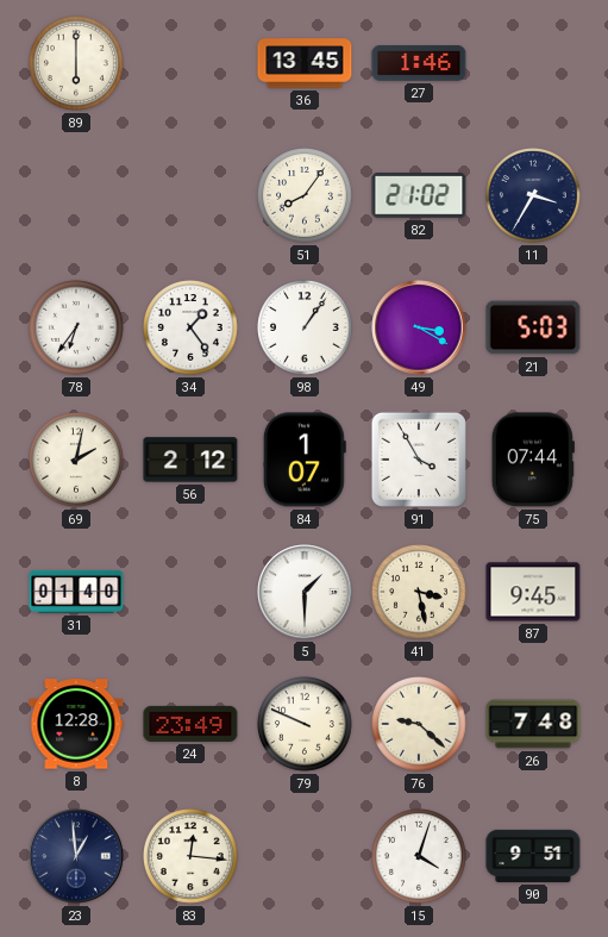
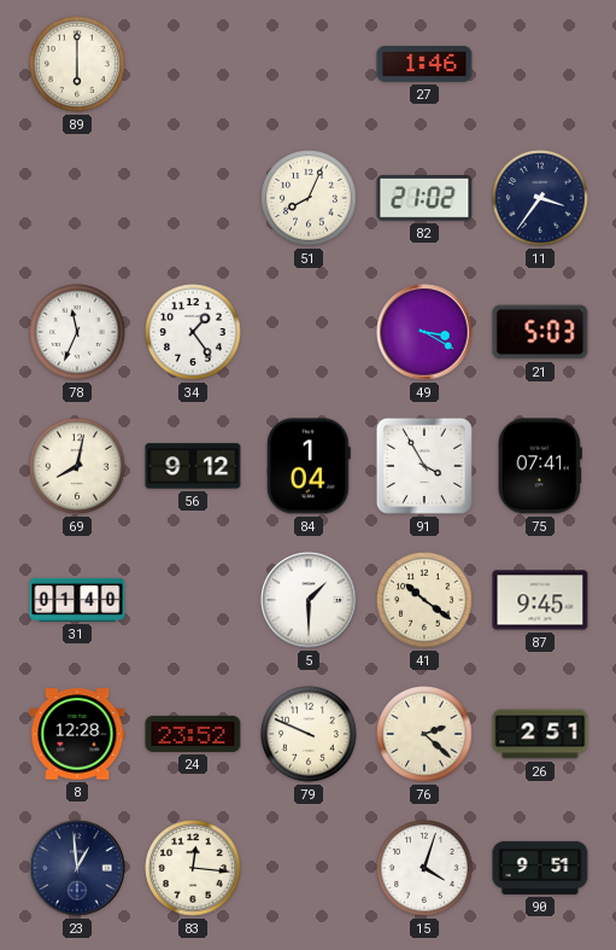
36: 13:45 -> none
51: 8:06 -> 8:04
11: 3:35 -> 3:36
78: 6:36 -> 11:34
98: 1:06 -> none
69: 2:02 -> 8:02
56: 2:12 -> 9:12
84: 1:07 -> 1:04
75: 07:44 -> 07:41
41: 3:28 -> 10:21
24: 23:49 -> 23:52
76: 9:22 -> 2:22
26: 7:48 -> 2:51
